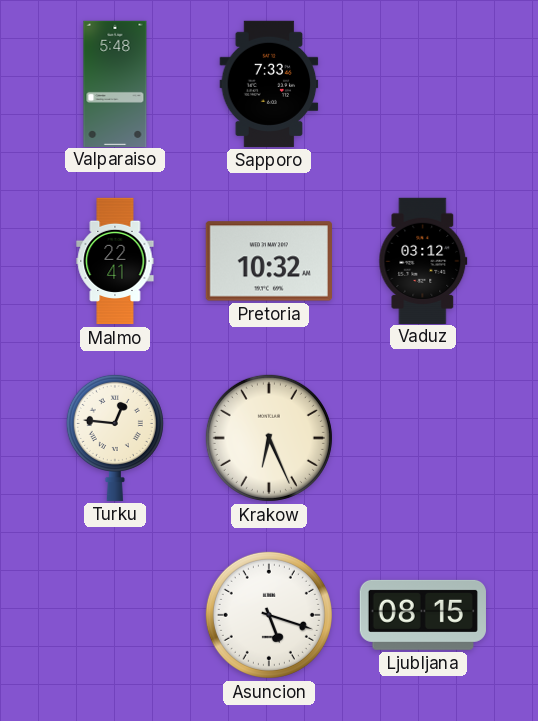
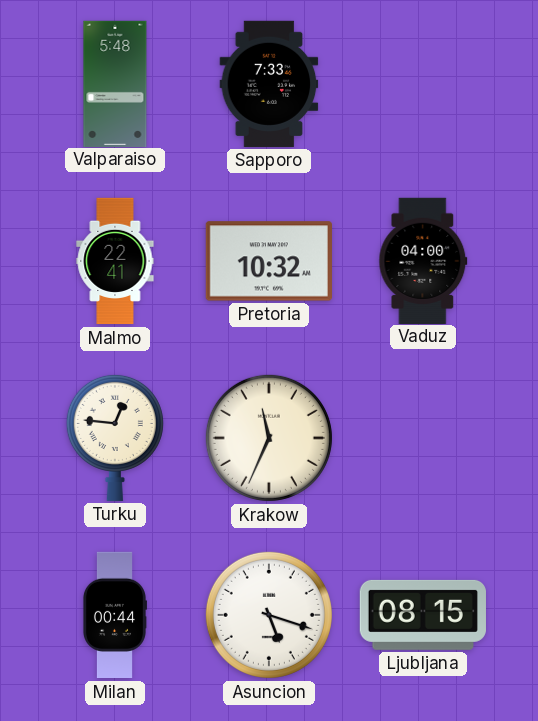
Vaduz: 03:12 -> 04:00
Krakow: 6:26 -> 11:34
Milan: none -> 00:44
